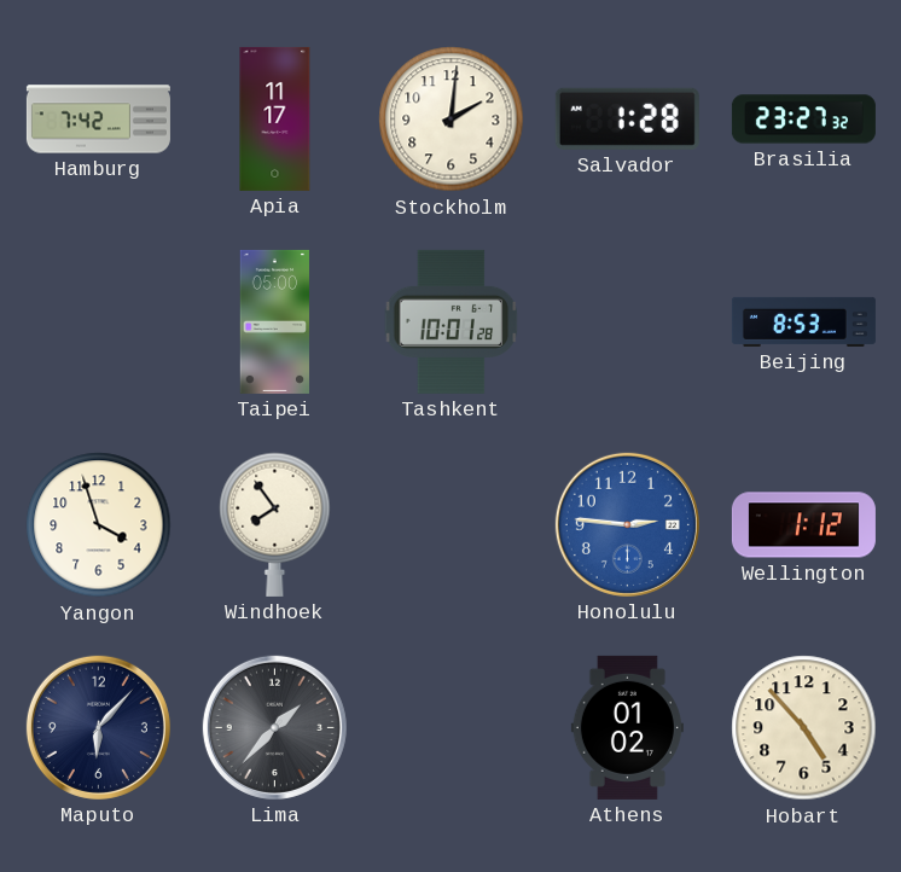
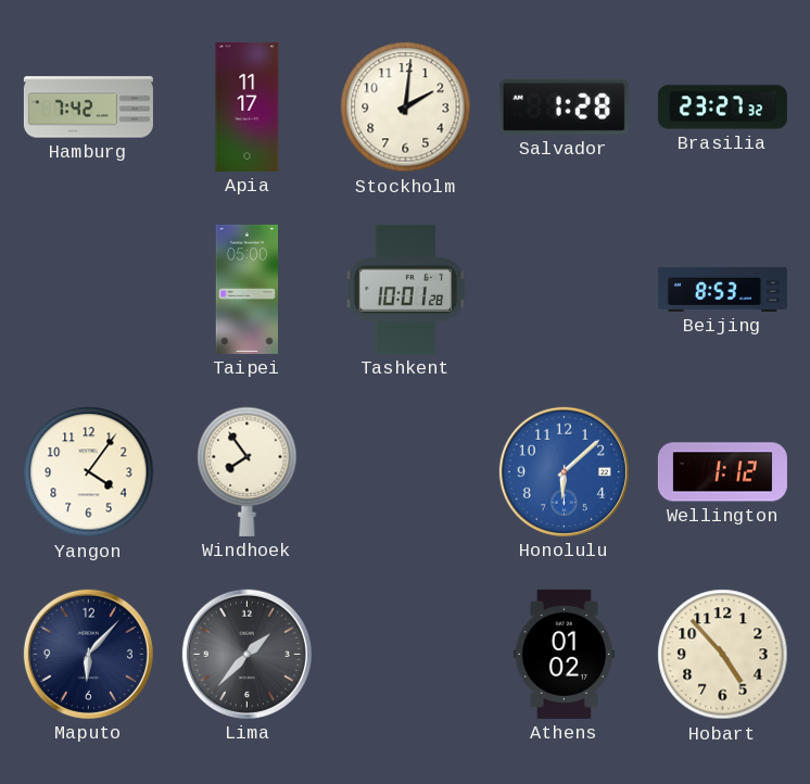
Yangon: 3:57 -> 4:06
Honolulu: 2:46 -> 6:08
